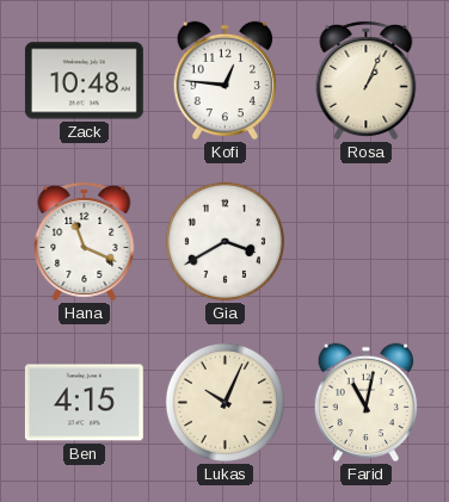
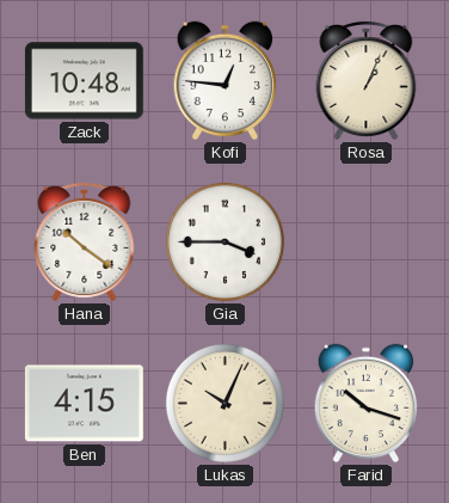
Hana: 11:19 -> 10:21
Gia: 3:40 -> 3:45
Farid: 11:02 -> 10:18
